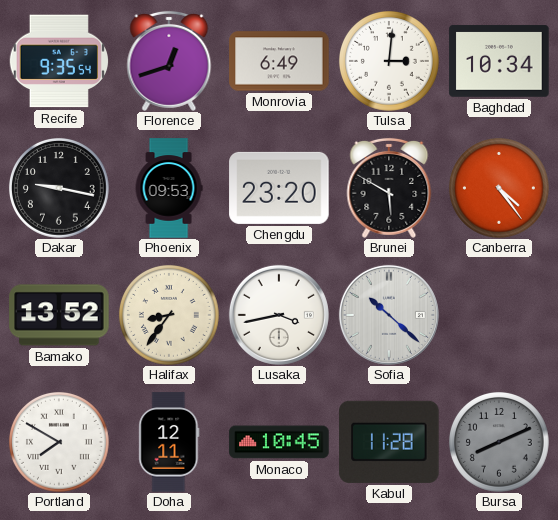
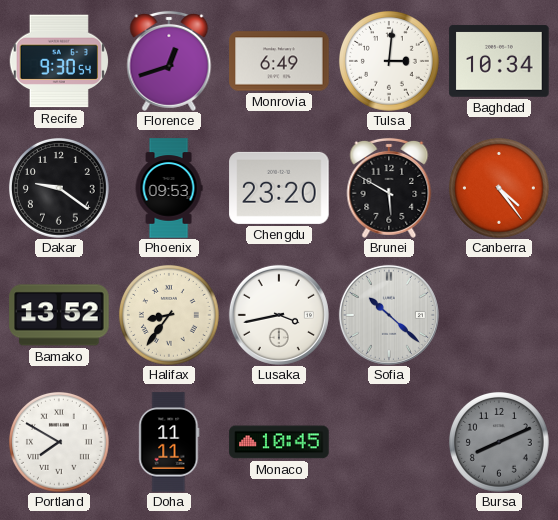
Recife: 9:35 -> 9:30
Dakar: 9:17 -> 9:21
Doha: 12:11 -> 11:11
Kabul: 11:28 -> none
